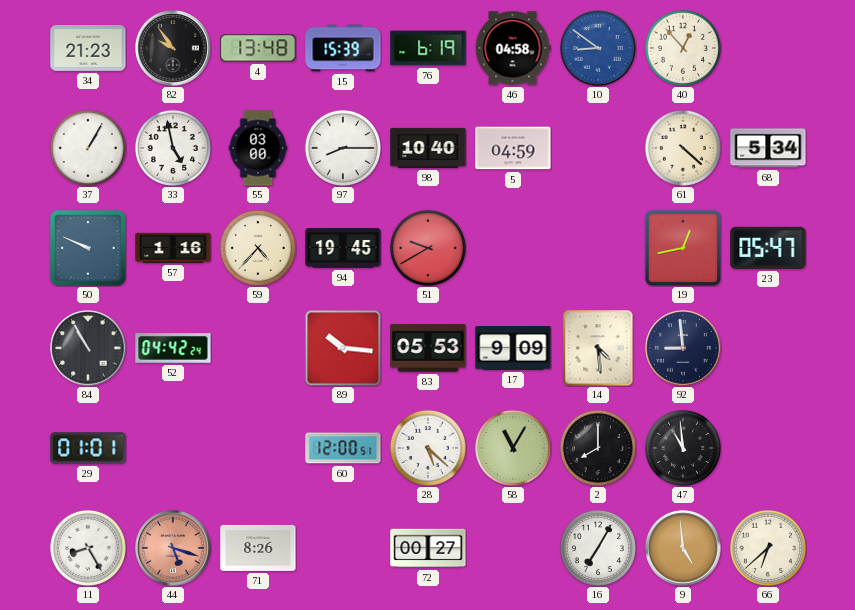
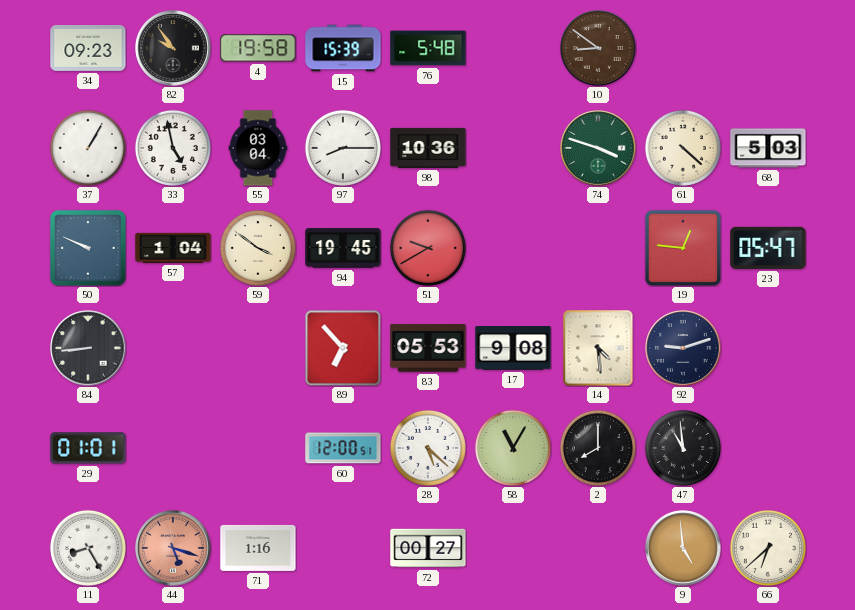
34: 21:23 -> 09:23
4: 13:48 -> 19:58
76: 6:19 -> 5:48
46: 04:58 -> none
10 dial: blue -> brown
40: 12:53 -> none
55: 03:00 -> 03:04
98: 10:40 -> 10:36
5: 04:59 -> none
74: none -> 3:48
68: 5:34 -> 5:03
57: 1:16 -> 1:04
59: 4:37 -> 3:51
19: 12:43 -> 12:46
84: 10:55 -> 8:44
52: 04:42 -> none
89: 10:16 -> 6:53
17: 9:09 -> 9:08
92: 8:59 -> 9:12
71: 8:26 -> 1:16
16: 7:05 -> none
